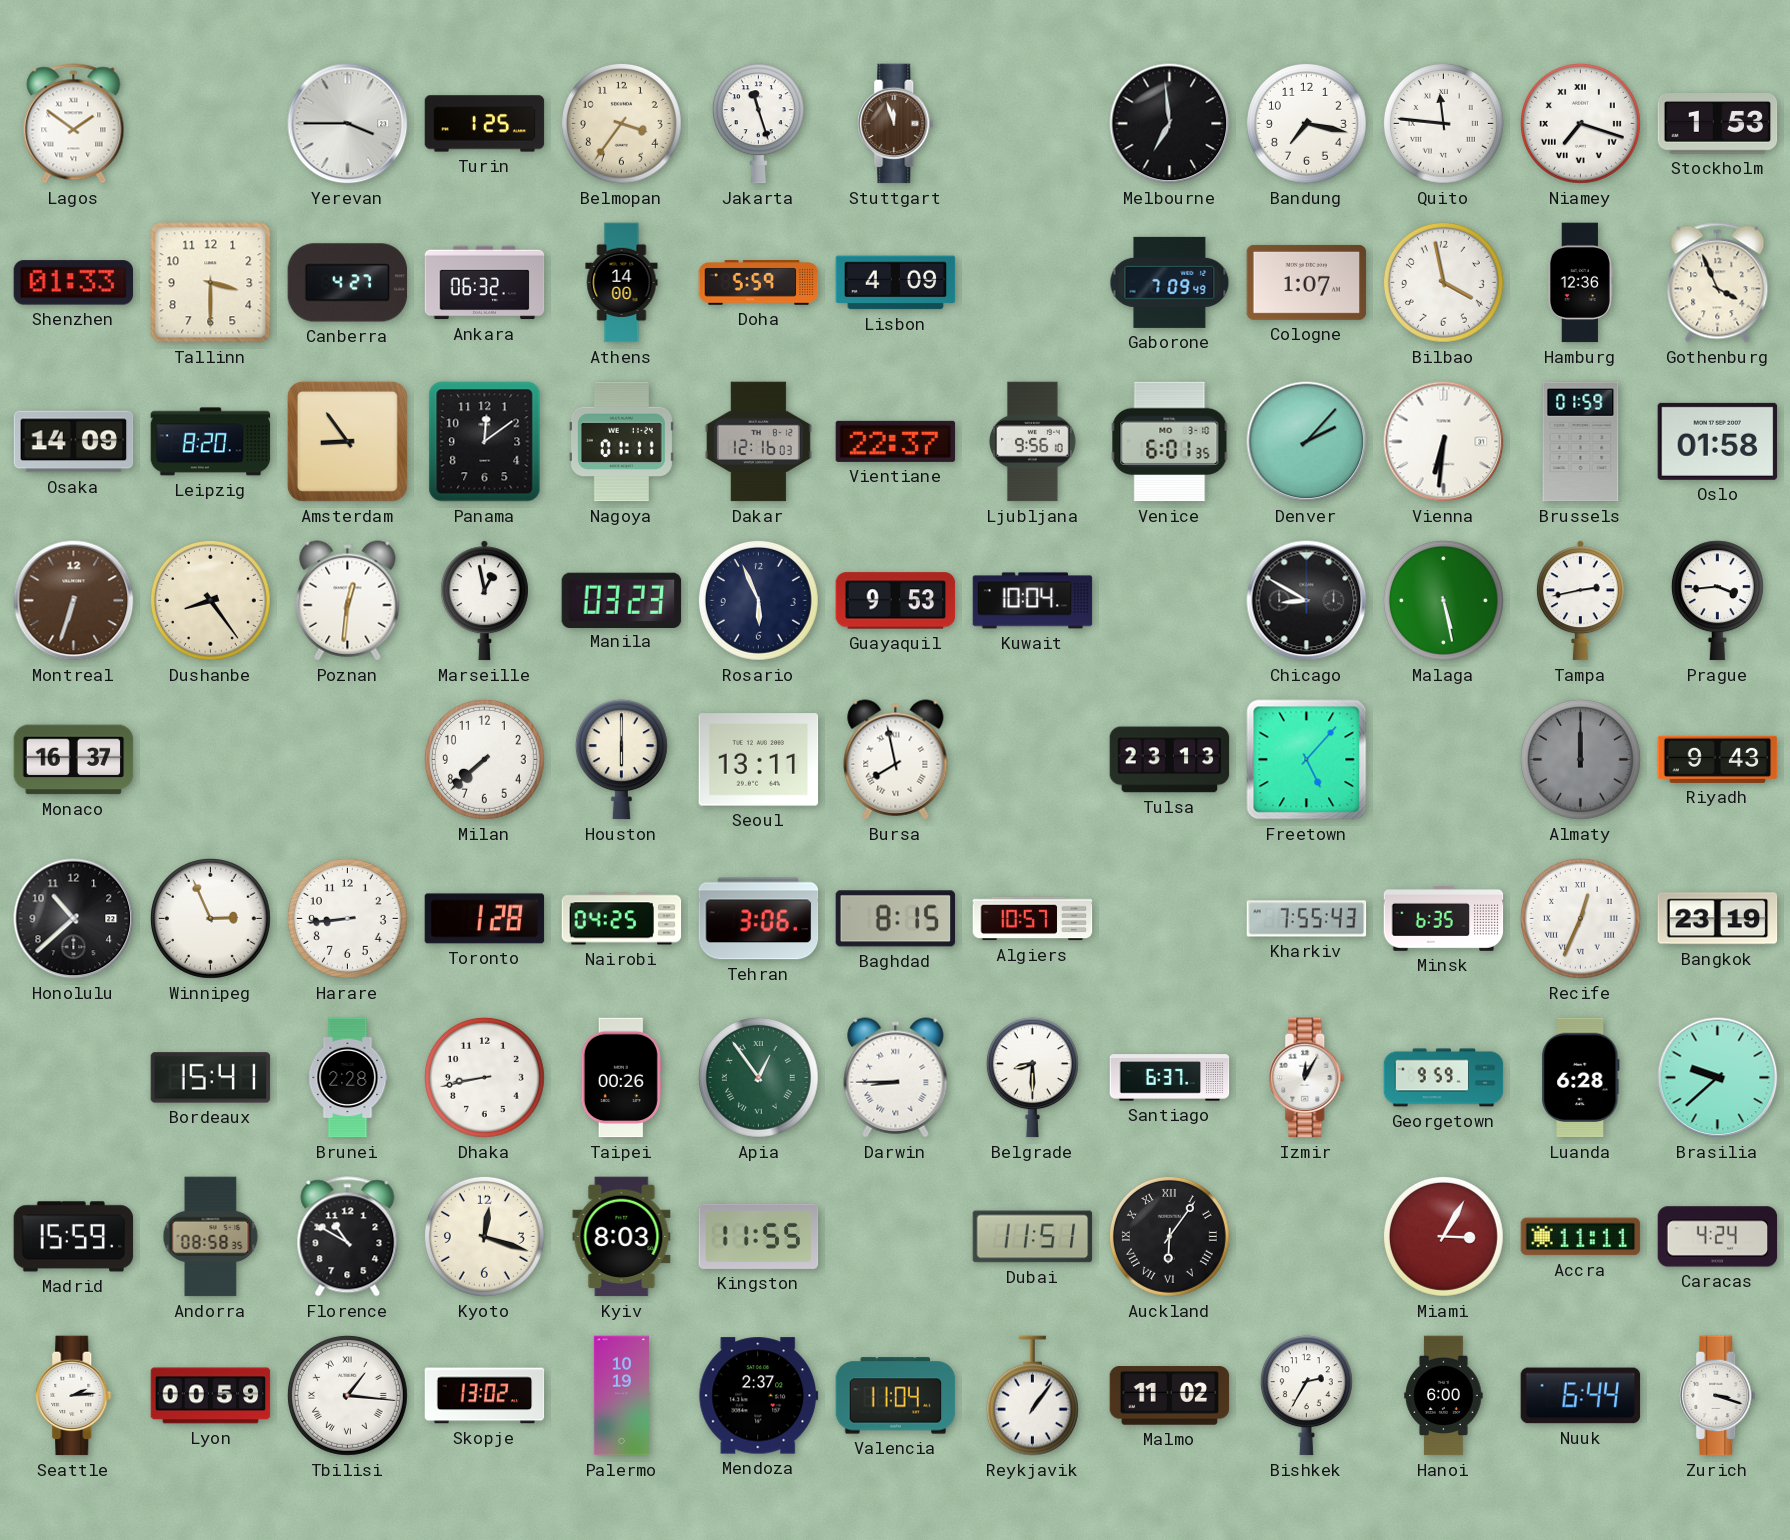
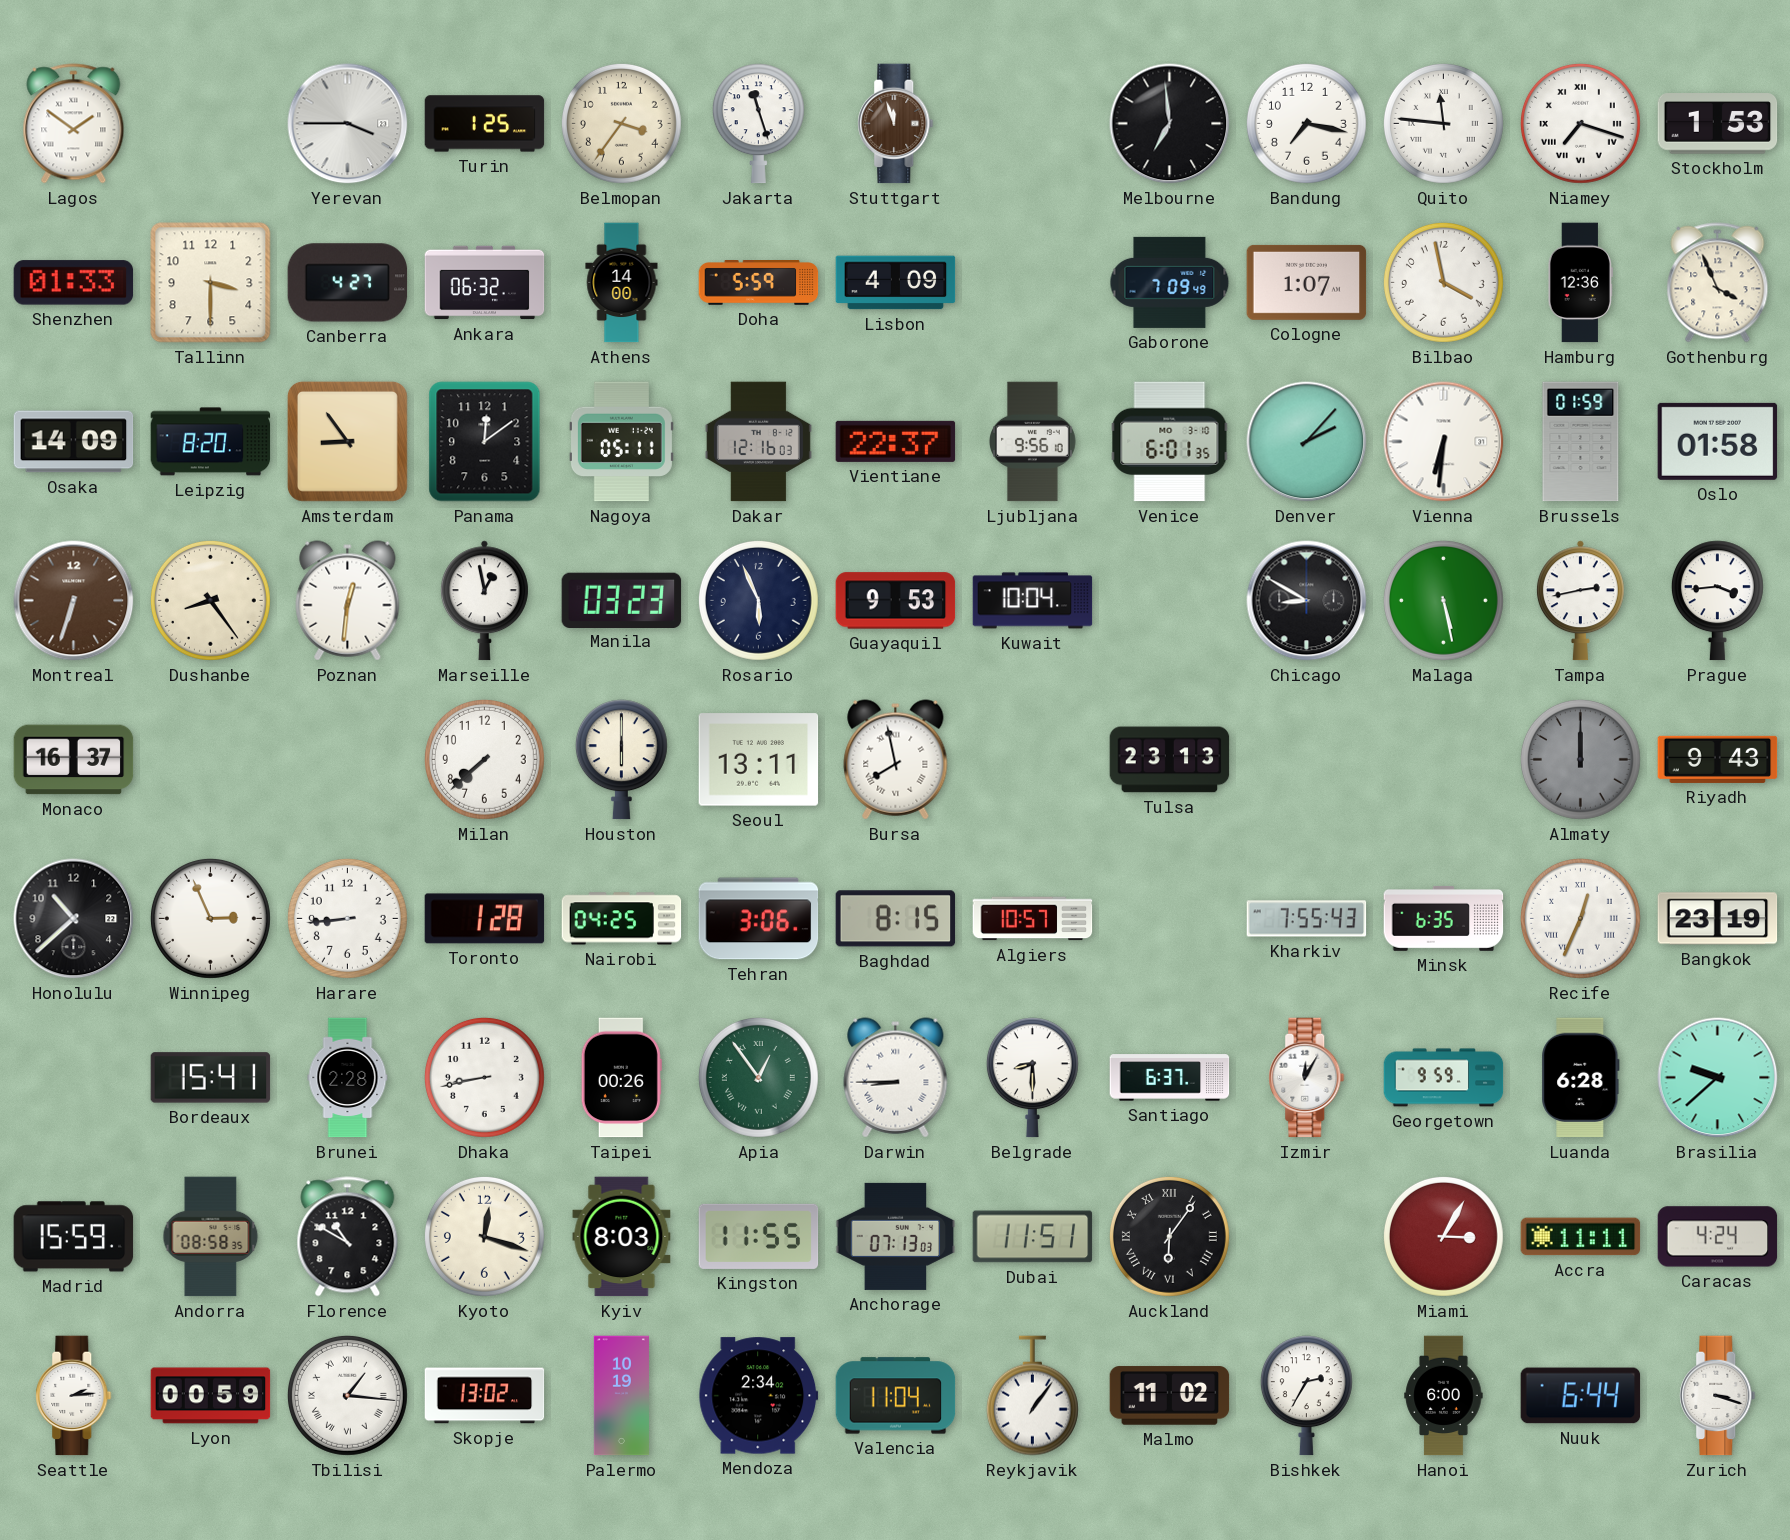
Nagoya: 01:11 -> 05:11
Freetown: 5:07 -> none
Anchorage: none -> 07:13
Mendoza: 2:37 -> 2:34
